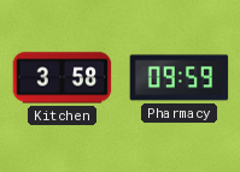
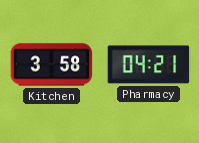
Pharmacy: 09:59 -> 04:21
